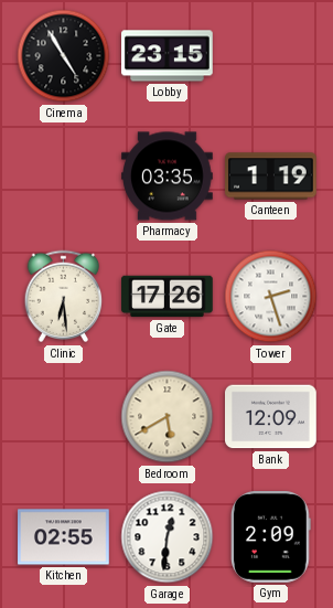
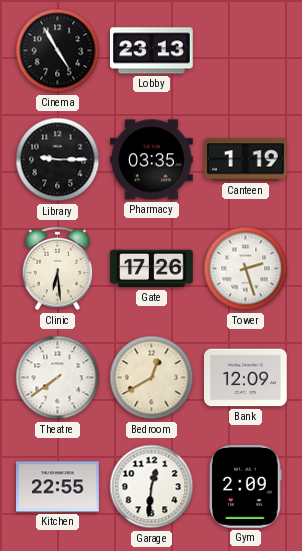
Lobby: 23:15 -> 23:13
Library: none -> 9:15
Theatre: none -> 7:39
Bedroom: 5:40 -> 12:40
Kitchen: 02:55 -> 22:55
